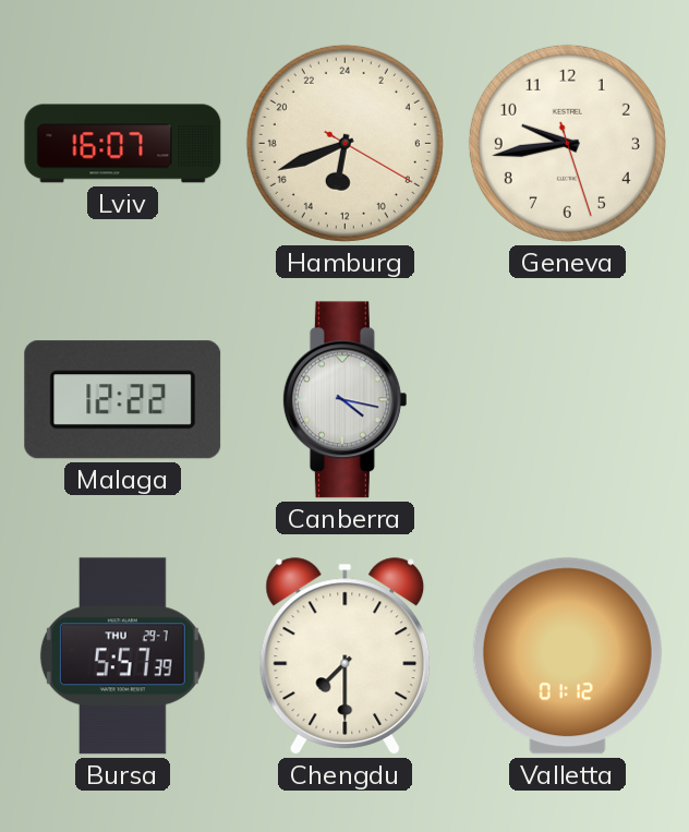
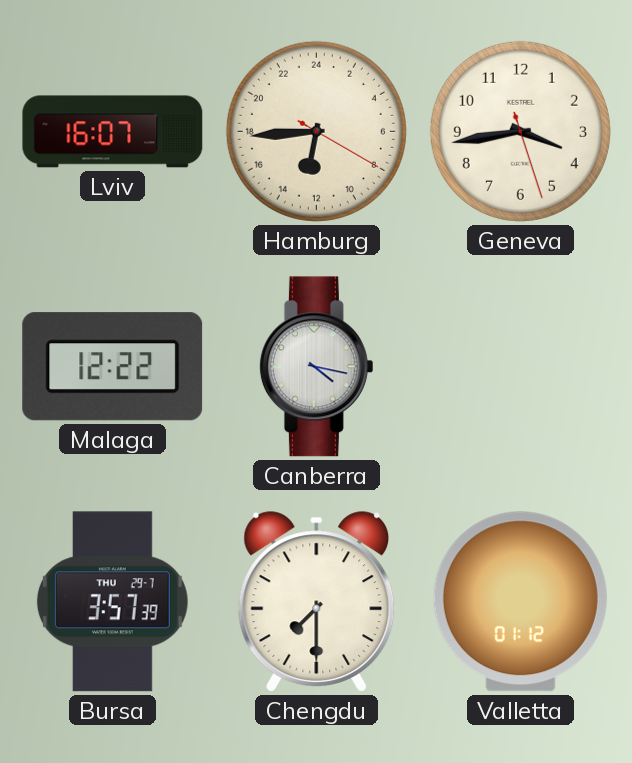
Hamburg: 12:41 -> 12:44
Geneva: 9:43 -> 3:43
Bursa: 5:57 -> 3:57
